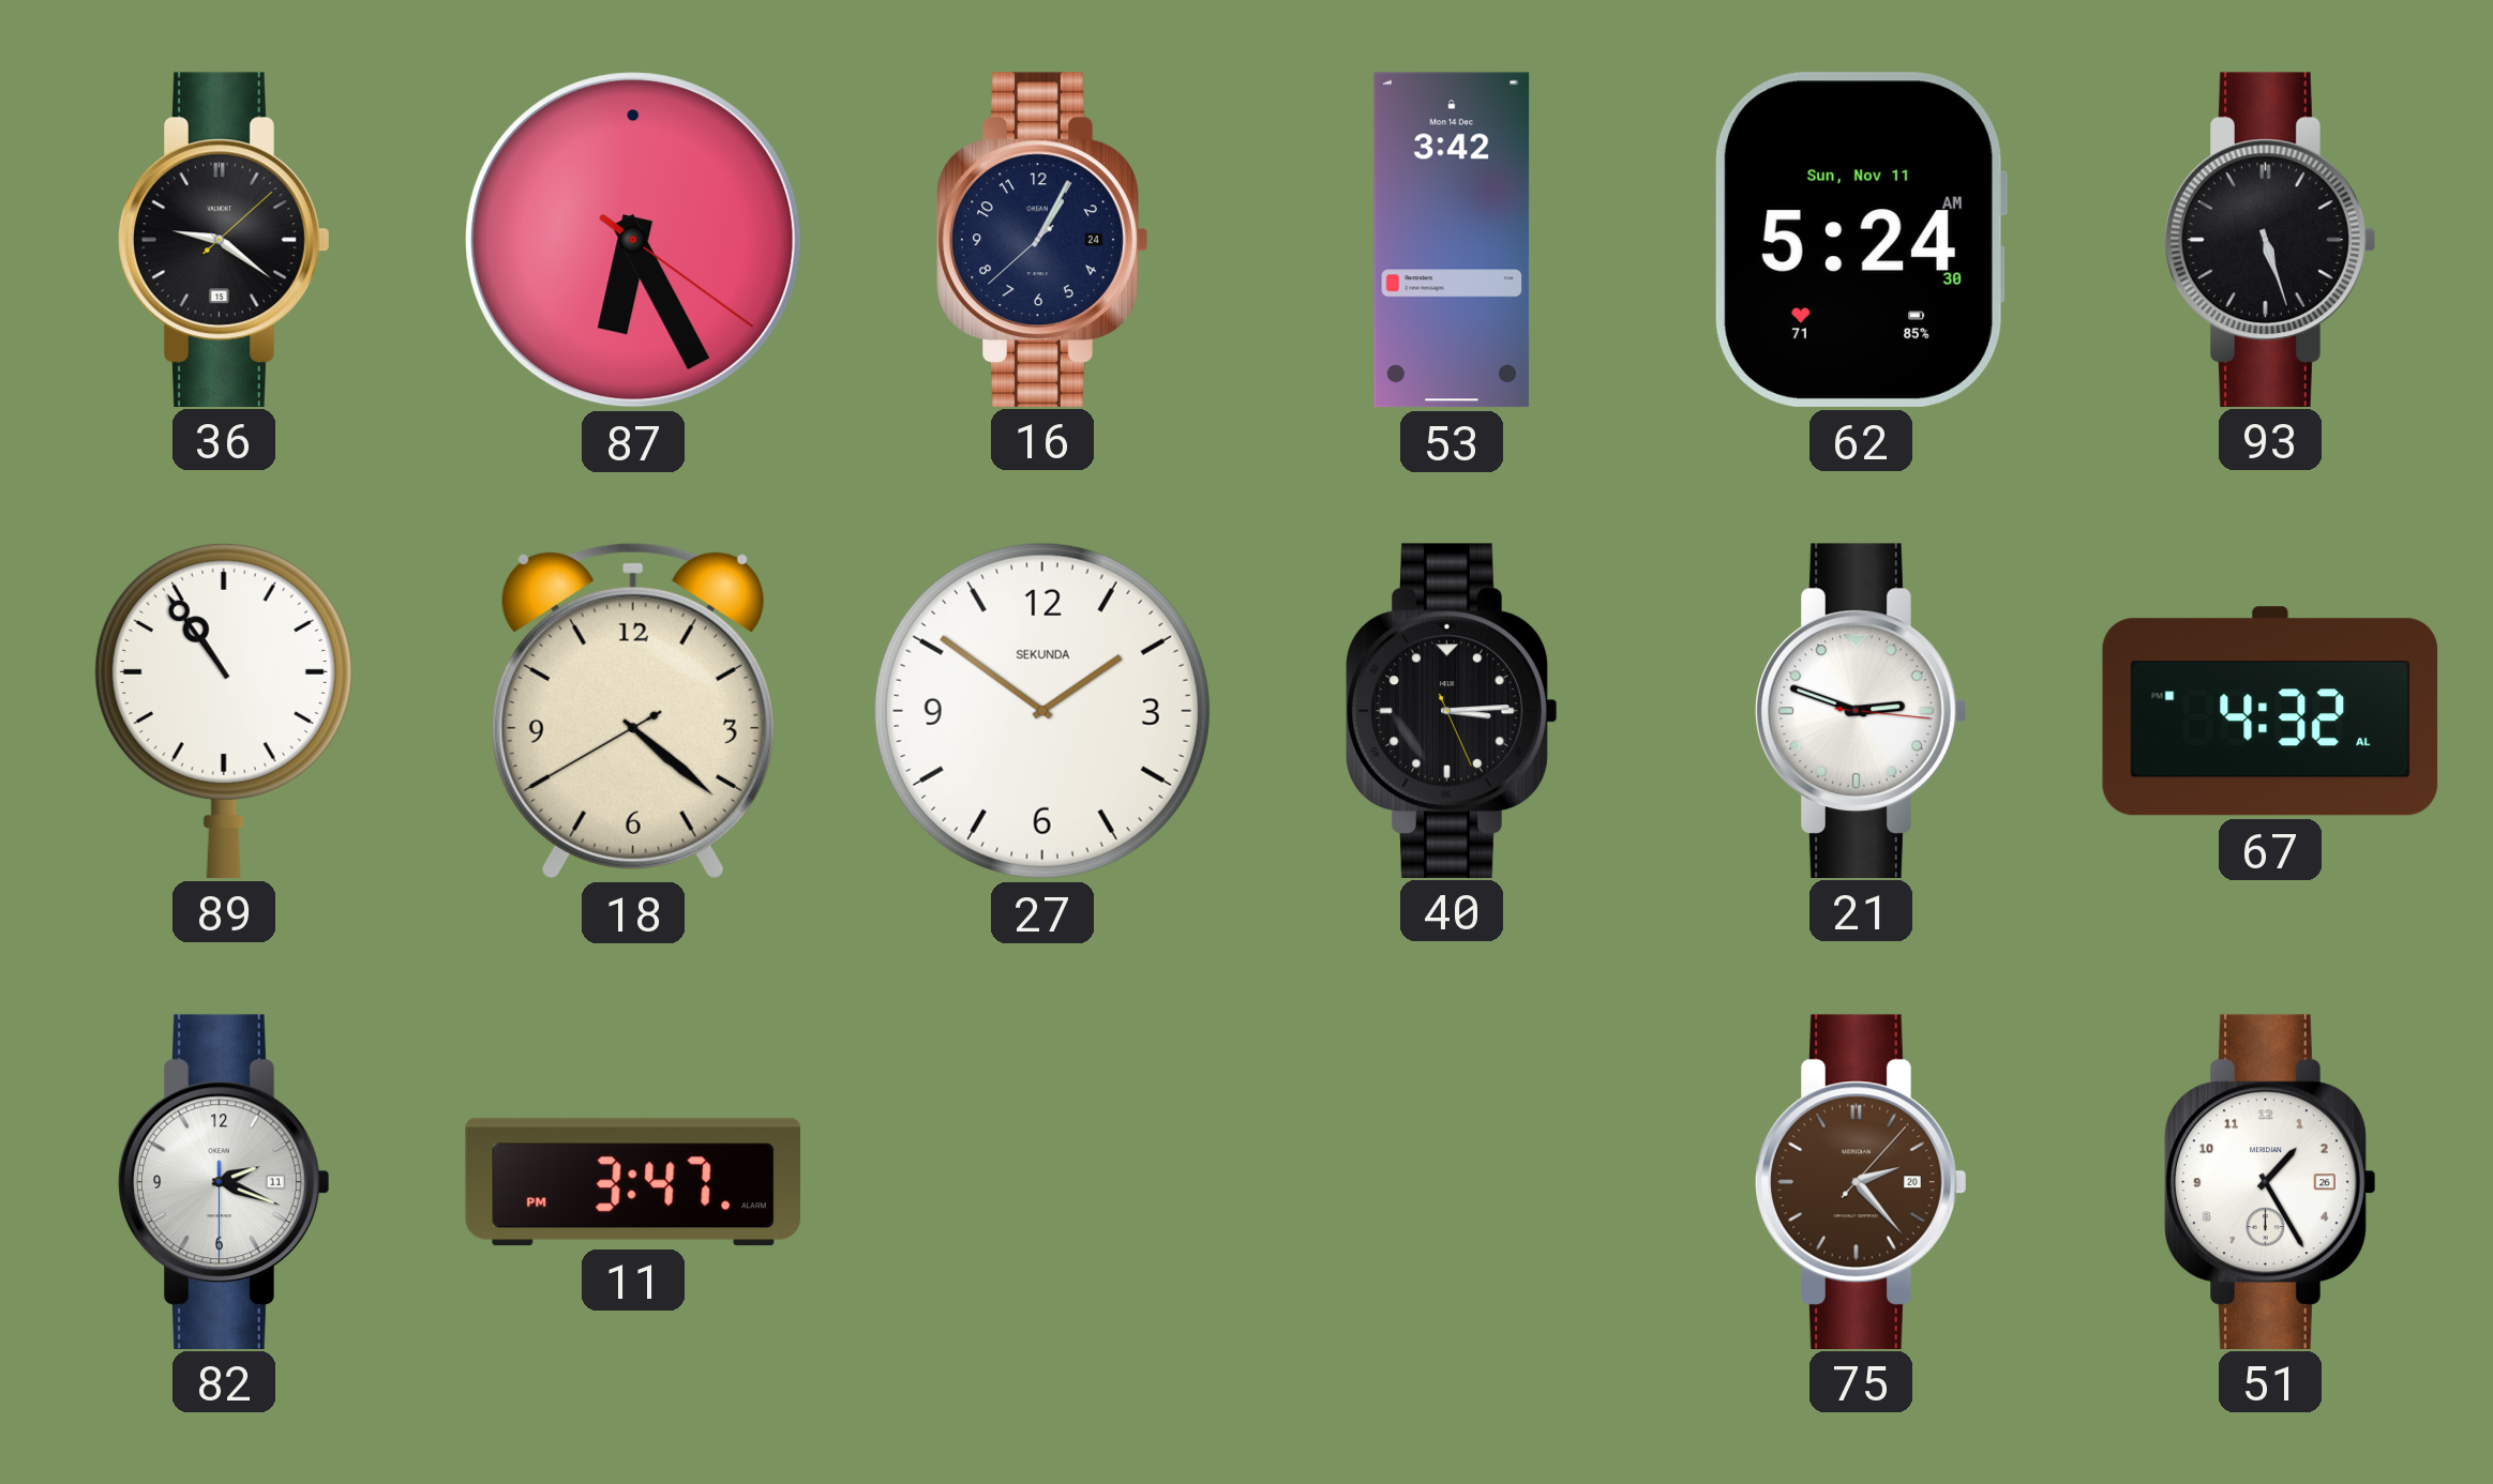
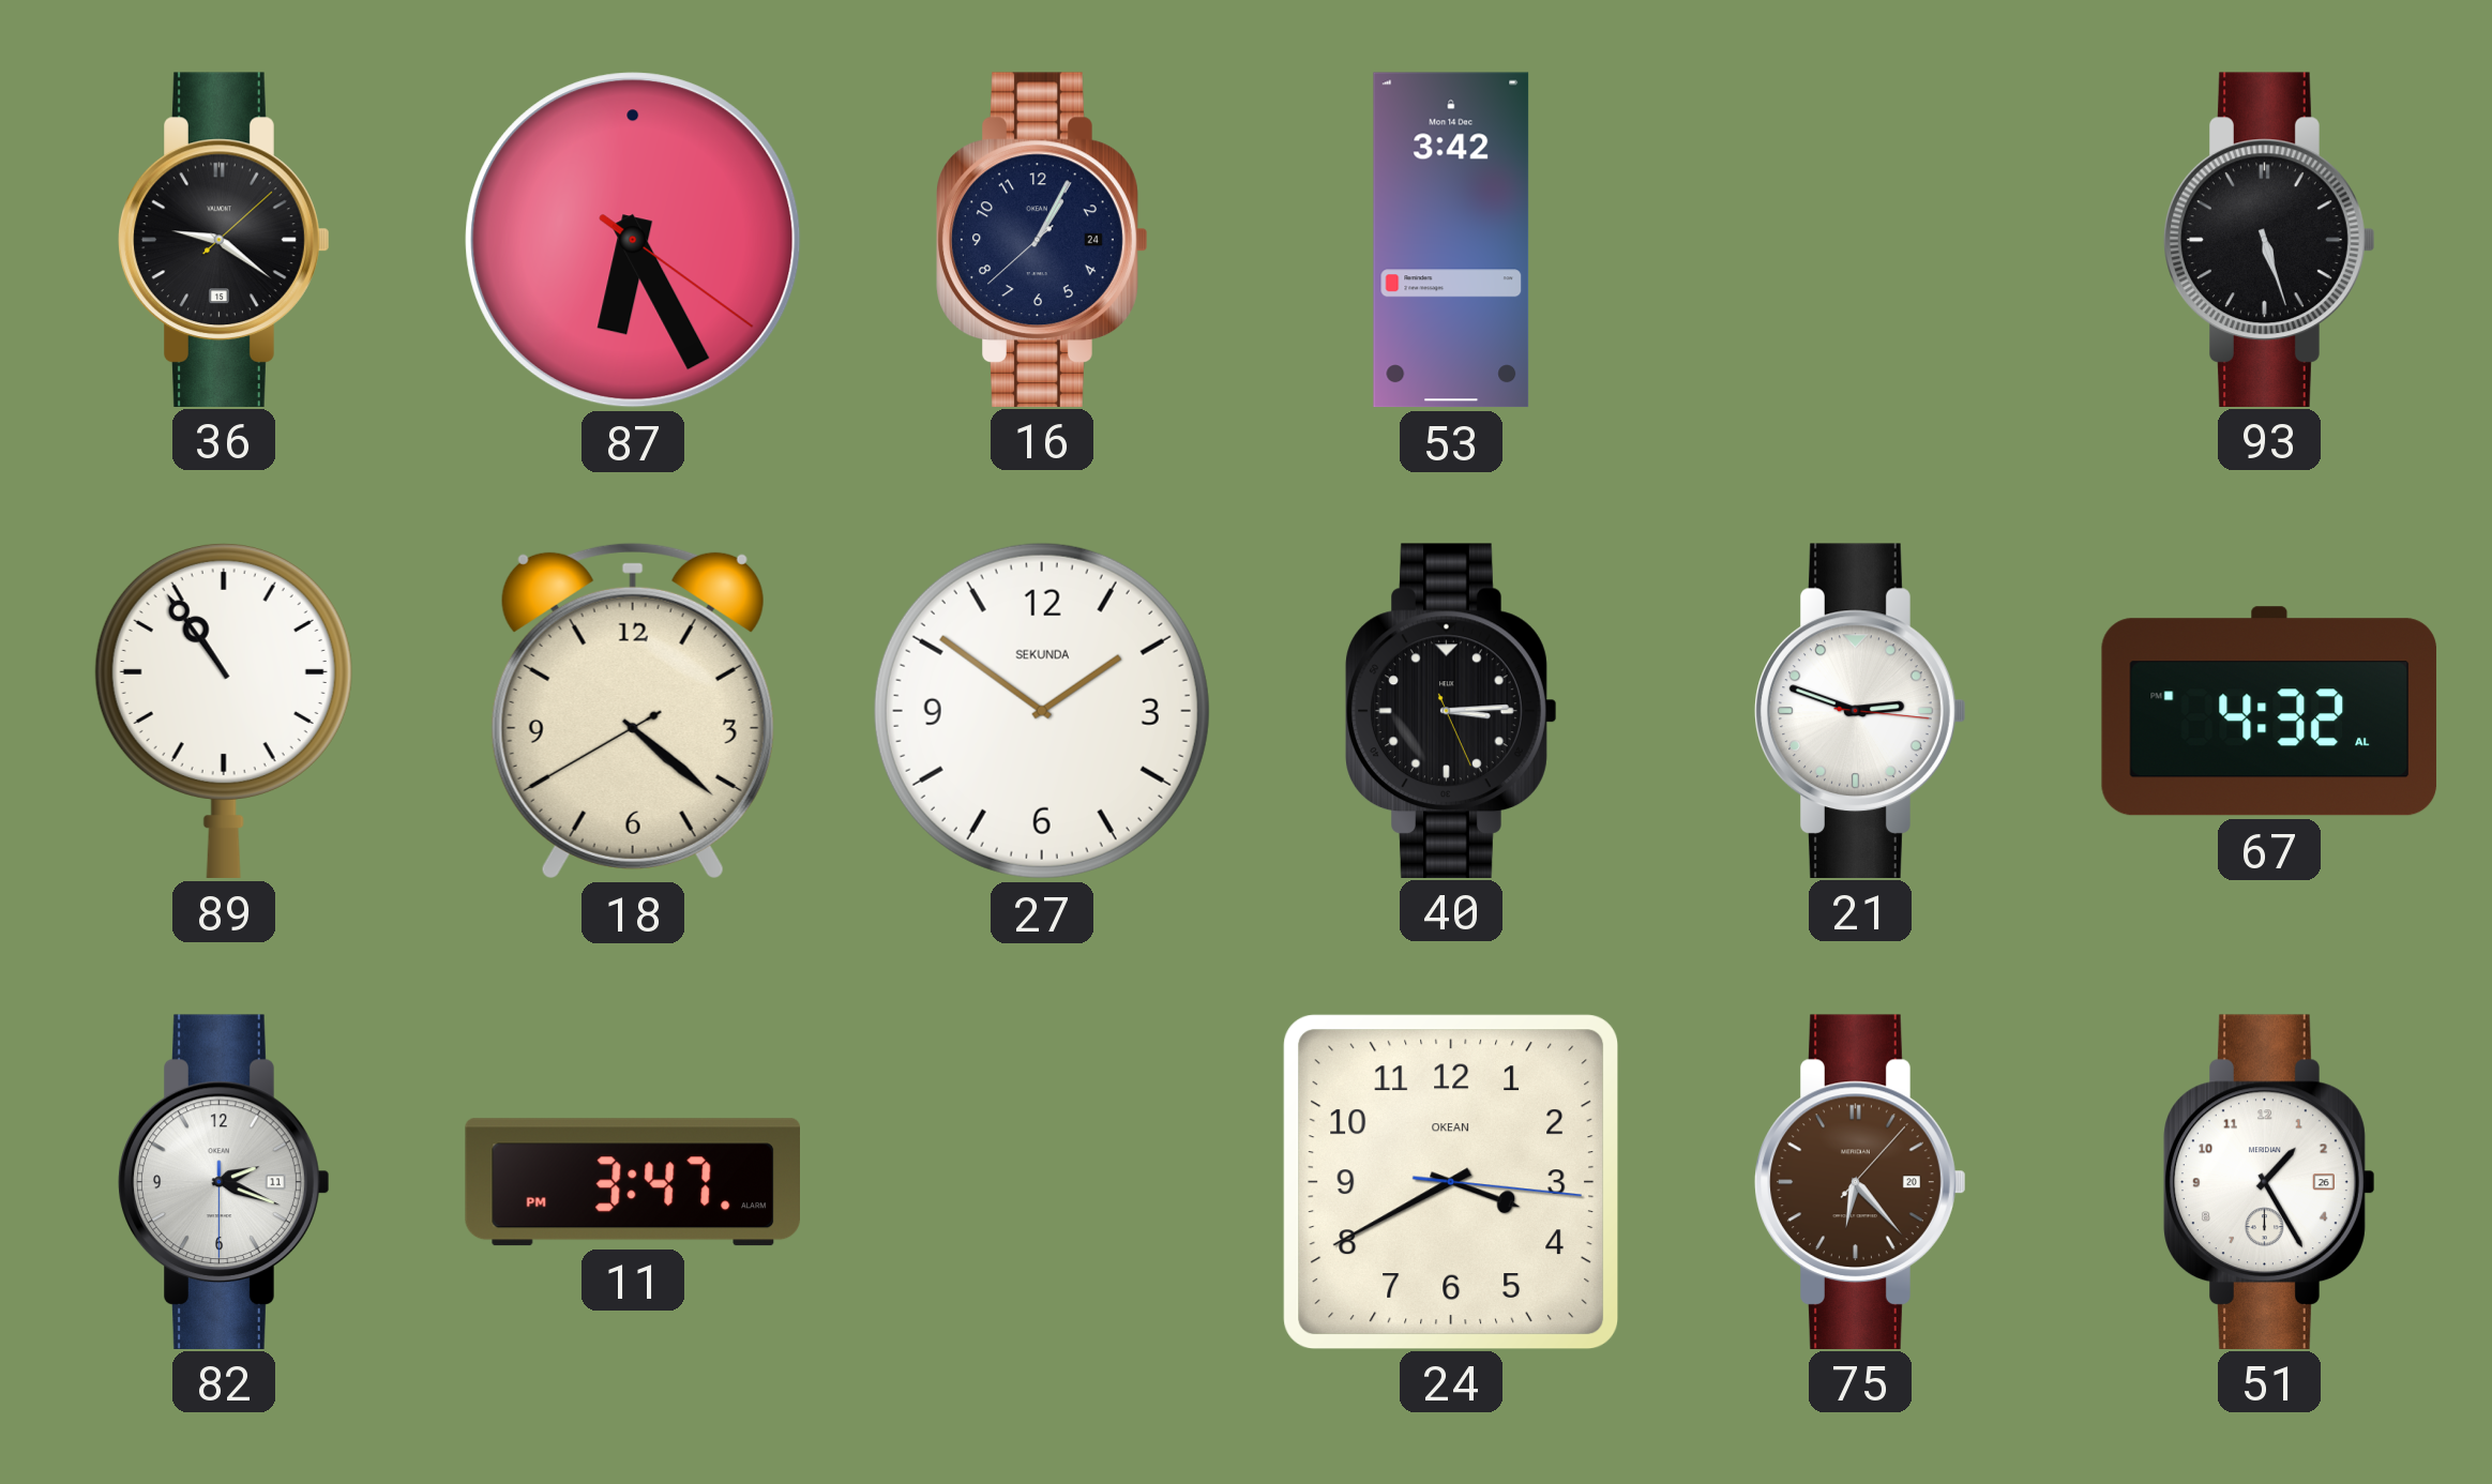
62: 5:24 -> none
24: none -> 3:40
75: 2:23 -> 6:23
